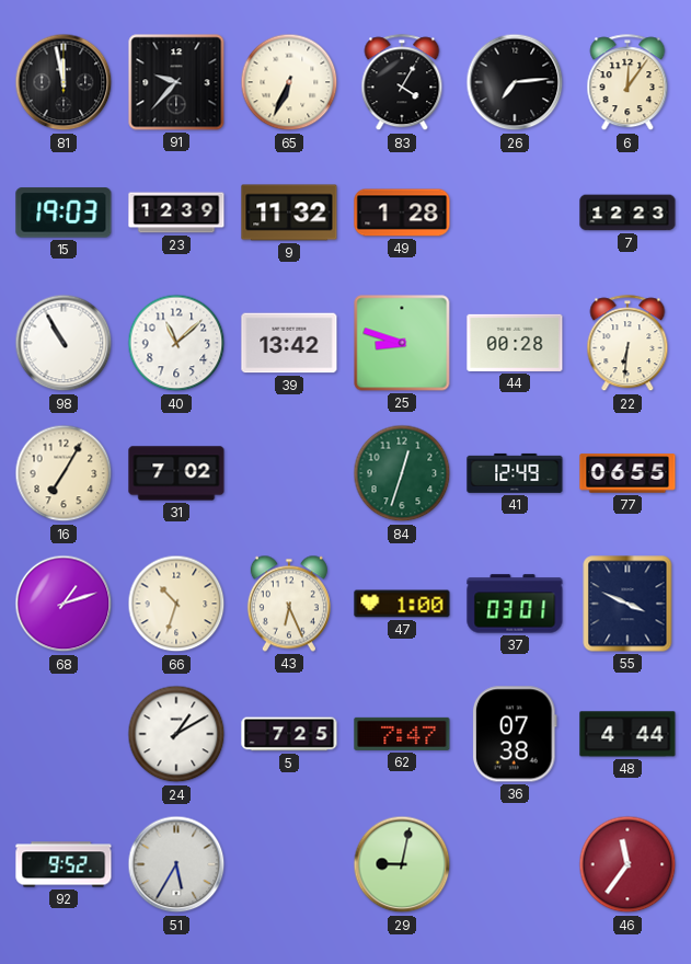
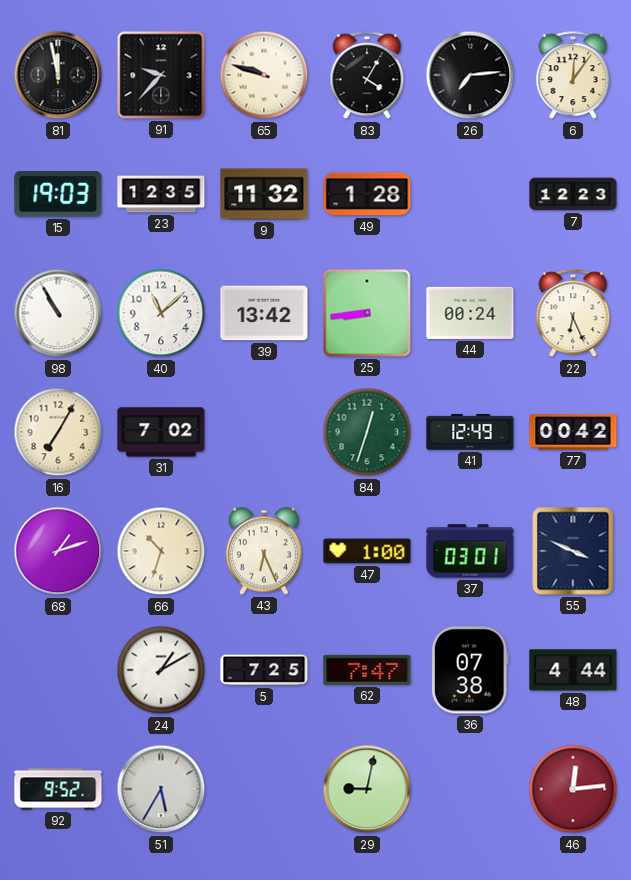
65: 6:34 -> 9:48
23: 12:39 -> 12:35
25: 8:48 -> 8:44
44: 00:28 -> 00:24
22: 6:31 -> 6:26
77: 06:55 -> 00:42
46: 11:36 -> 12:14
